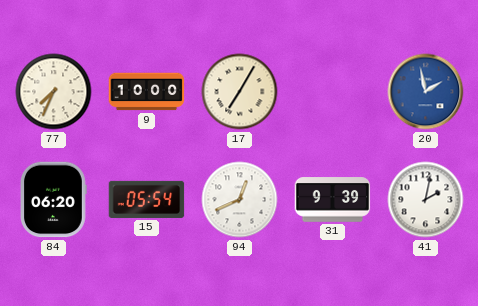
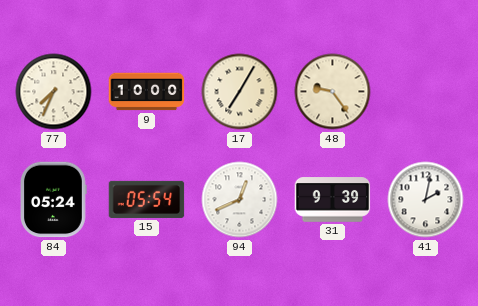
48: none -> 9:24
20: 1:58 -> none
84: 06:20 -> 05:24
